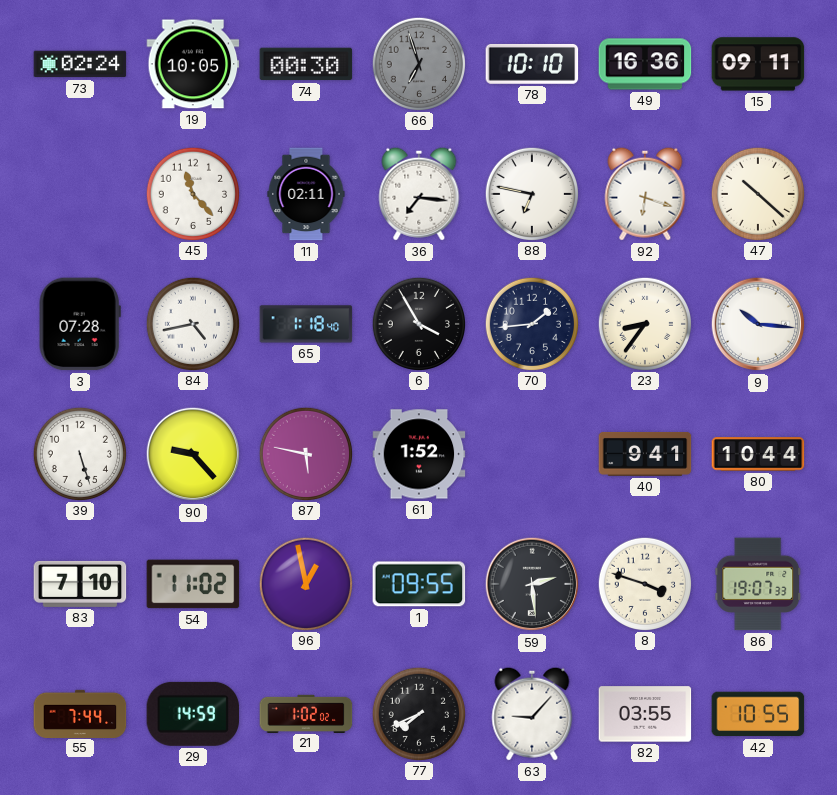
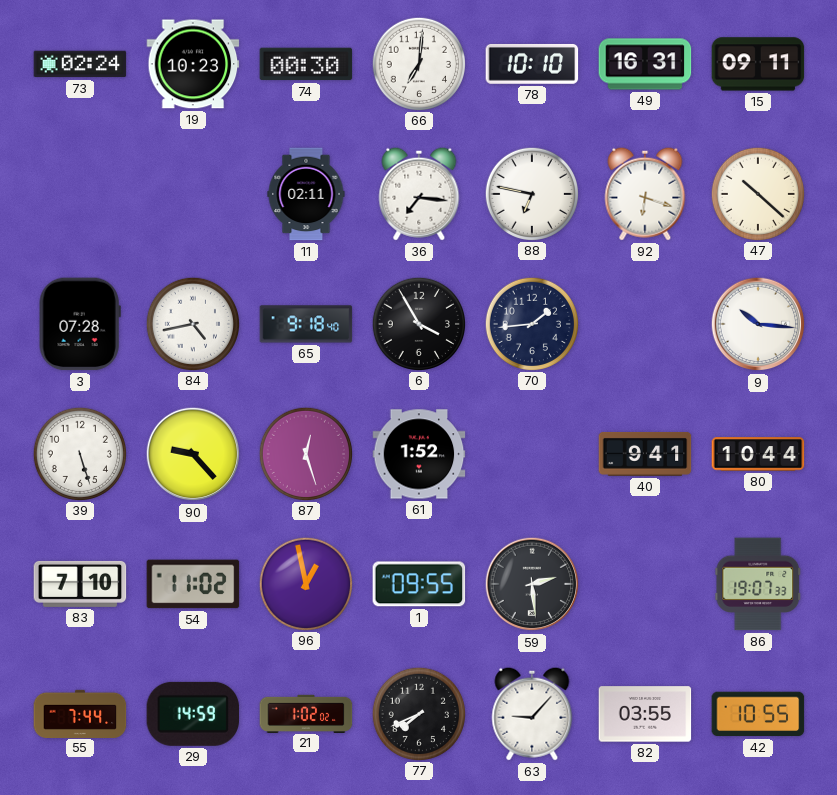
19: 10:05 -> 10:23
66: 6:57 -> 7:01
66 dial: grey -> white
49: 16:36 -> 16:31
45: 11:23 -> none
65: 1:18 -> 9:18
23: 8:36 -> none
87: 5:47 -> 12:27
8: 3:48 -> none
